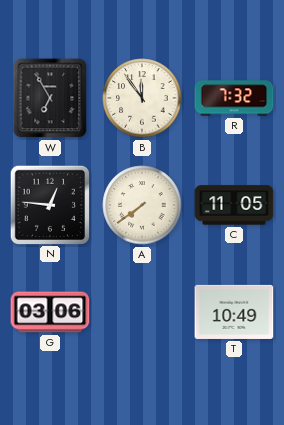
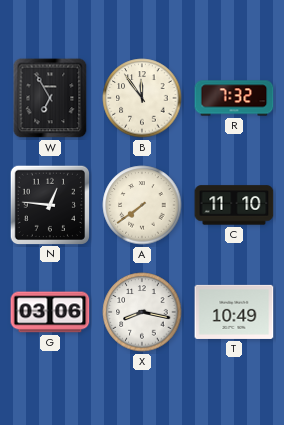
C: 11:05 -> 11:10
X: none -> 8:17
